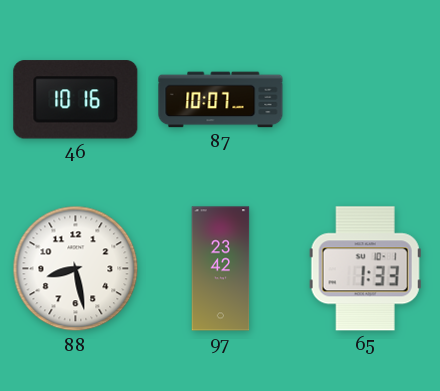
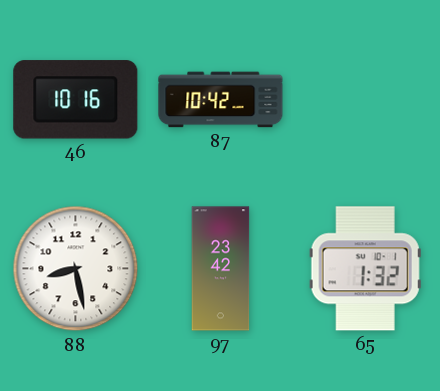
87: 10:07 -> 10:42
65: 1:33 -> 1:32
